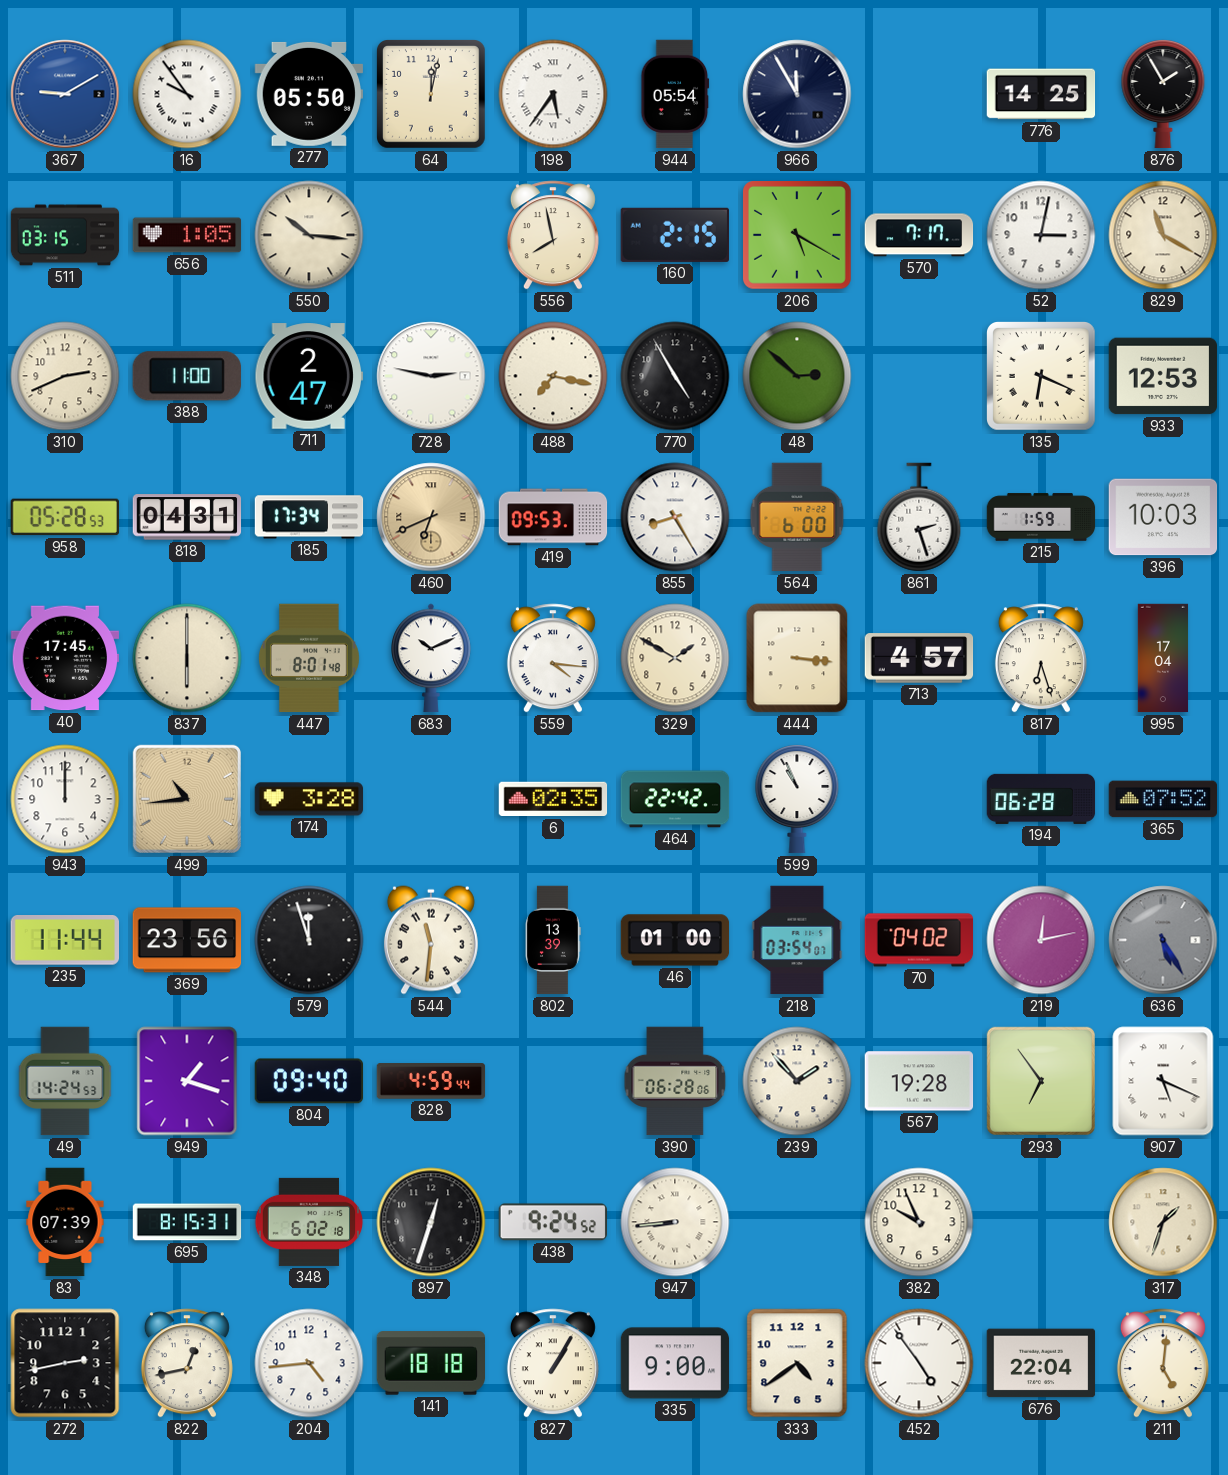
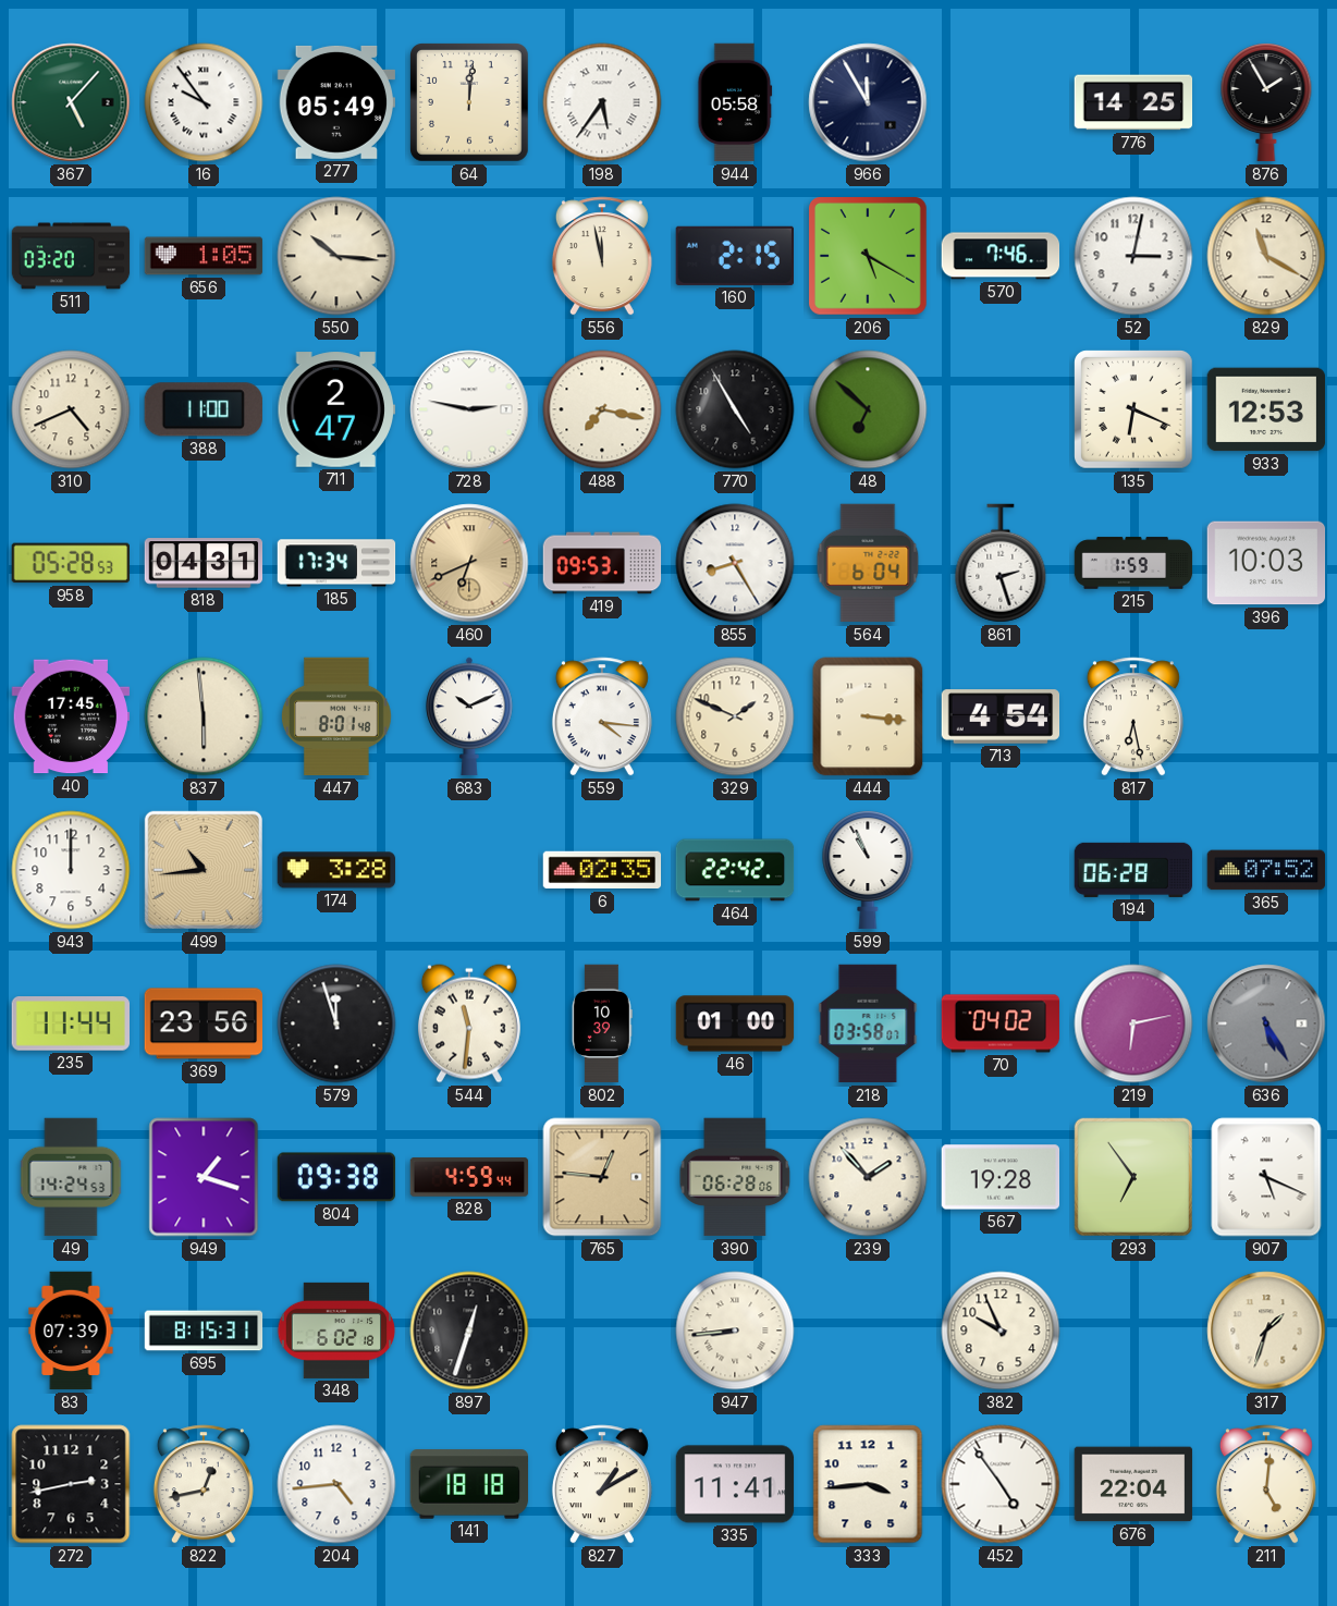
367: 9:10 -> 5:07
367 dial: blue -> green
277: 05:50 -> 05:49
64: 12:02 -> 12:01
944: 05:54 -> 05:58
511: 03:15 -> 03:20
556: 7:58 -> 11:58
570: 7:17 -> 7:46
310: 2:41 -> 4:41
48: 2:52 -> 6:52
564: 6:00 -> 6:04
837: 6:00 -> 5:59
329: 1:50 -> 1:49
713: 4:57 -> 4:54
817: 6:27 -> 6:28
995: 17:04 -> none
802: 13:39 -> 10:39
218: 03:54 -> 03:58
219: 12:13 -> 6:13
804: 09:40 -> 09:38
765: none -> 12:46
438: 9:24 -> none
827: 1:05 -> 1:10
335: 9:00 -> 11:41
333: 4:39 -> 3:44
